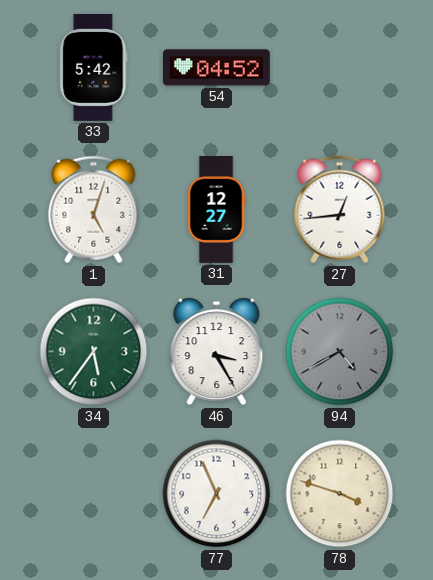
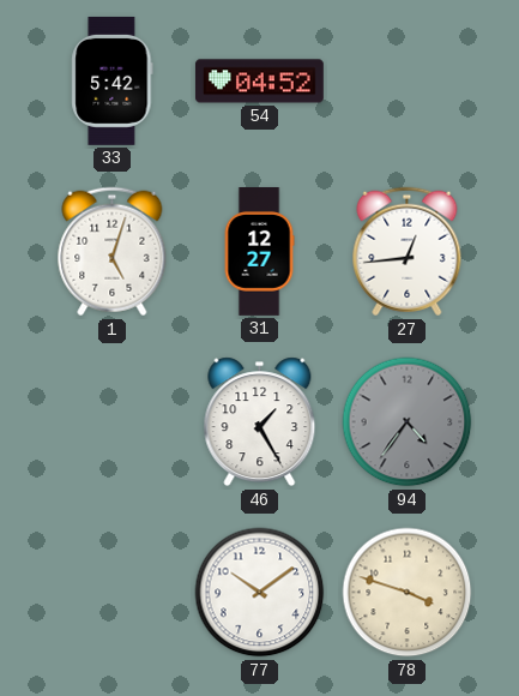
34: 5:36 -> none
46: 3:25 -> 1:25
94: 4:40 -> 4:36
77: 6:56 -> 10:09
